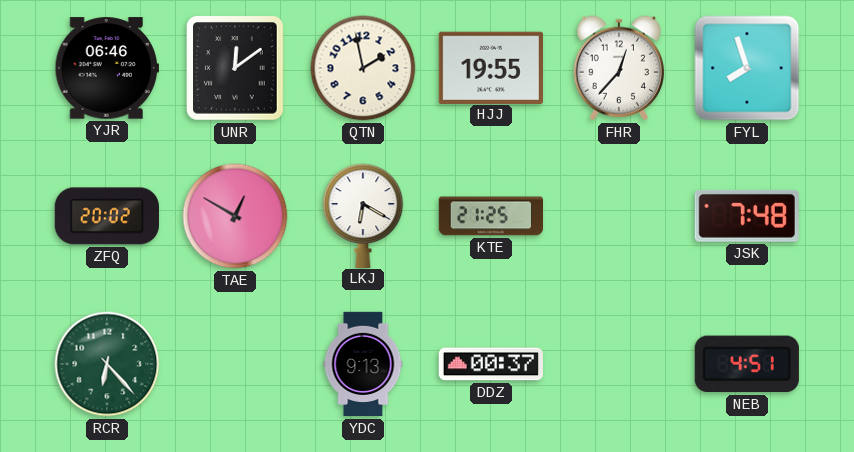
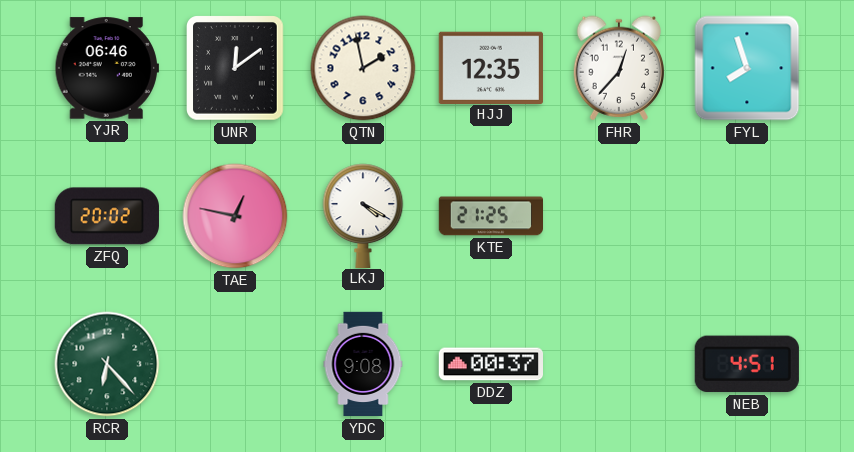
HJJ: 19:55 -> 12:35
TAE: 12:50 -> 12:47
LKJ: 6:20 -> 4:20
JSK: 7:48 -> none
YDC: 9:13 -> 9:08
